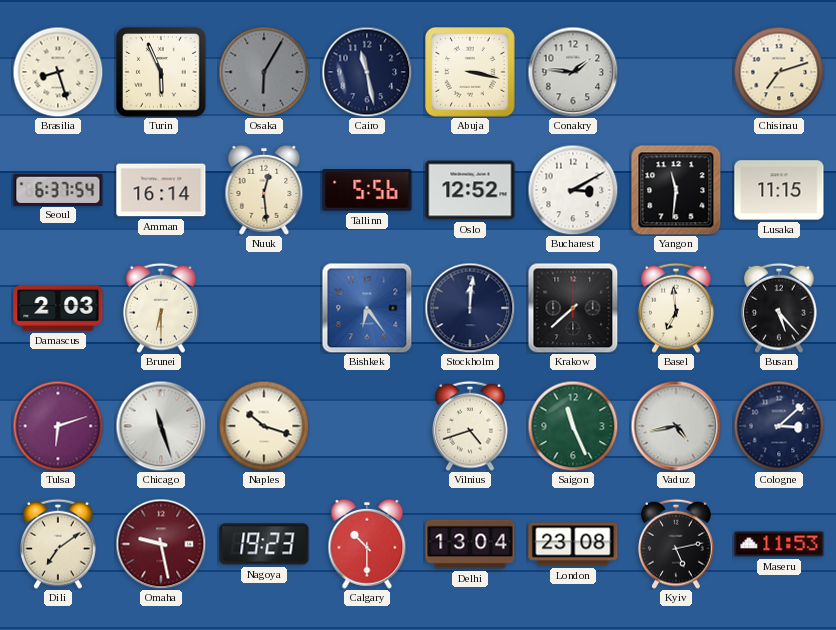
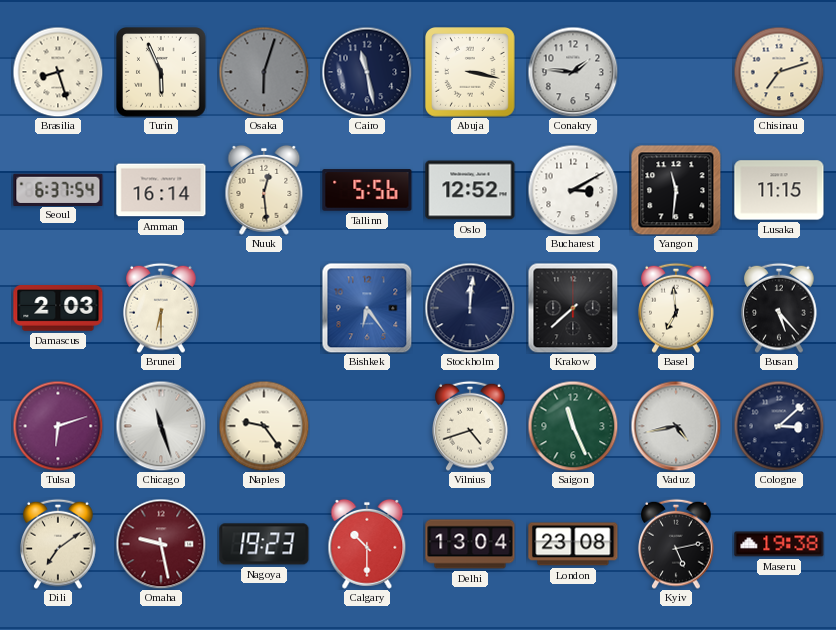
Osaka: 6:05 -> 6:03
Naples: 10:18 -> 9:24
Maseru: 11:53 -> 19:38
